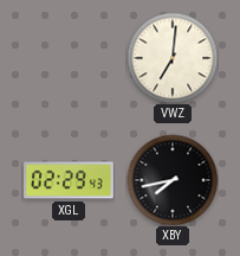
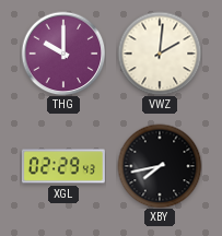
THG: none -> 10:00
VWZ: 7:01 -> 2:01
